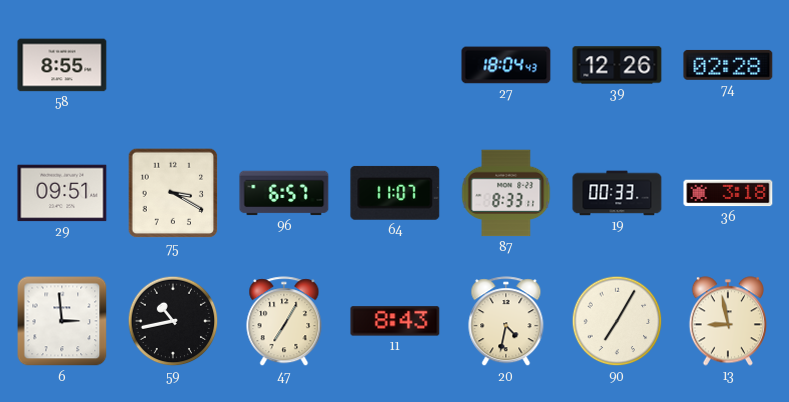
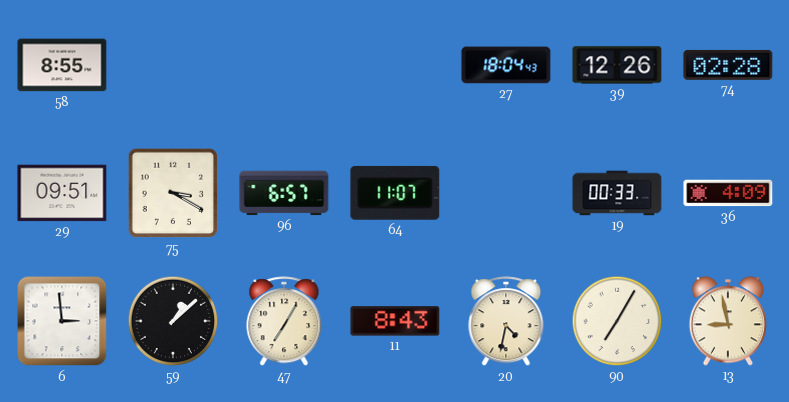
87: 8:33 -> none
36: 3:18 -> 4:09
59: 10:43 -> 1:08
